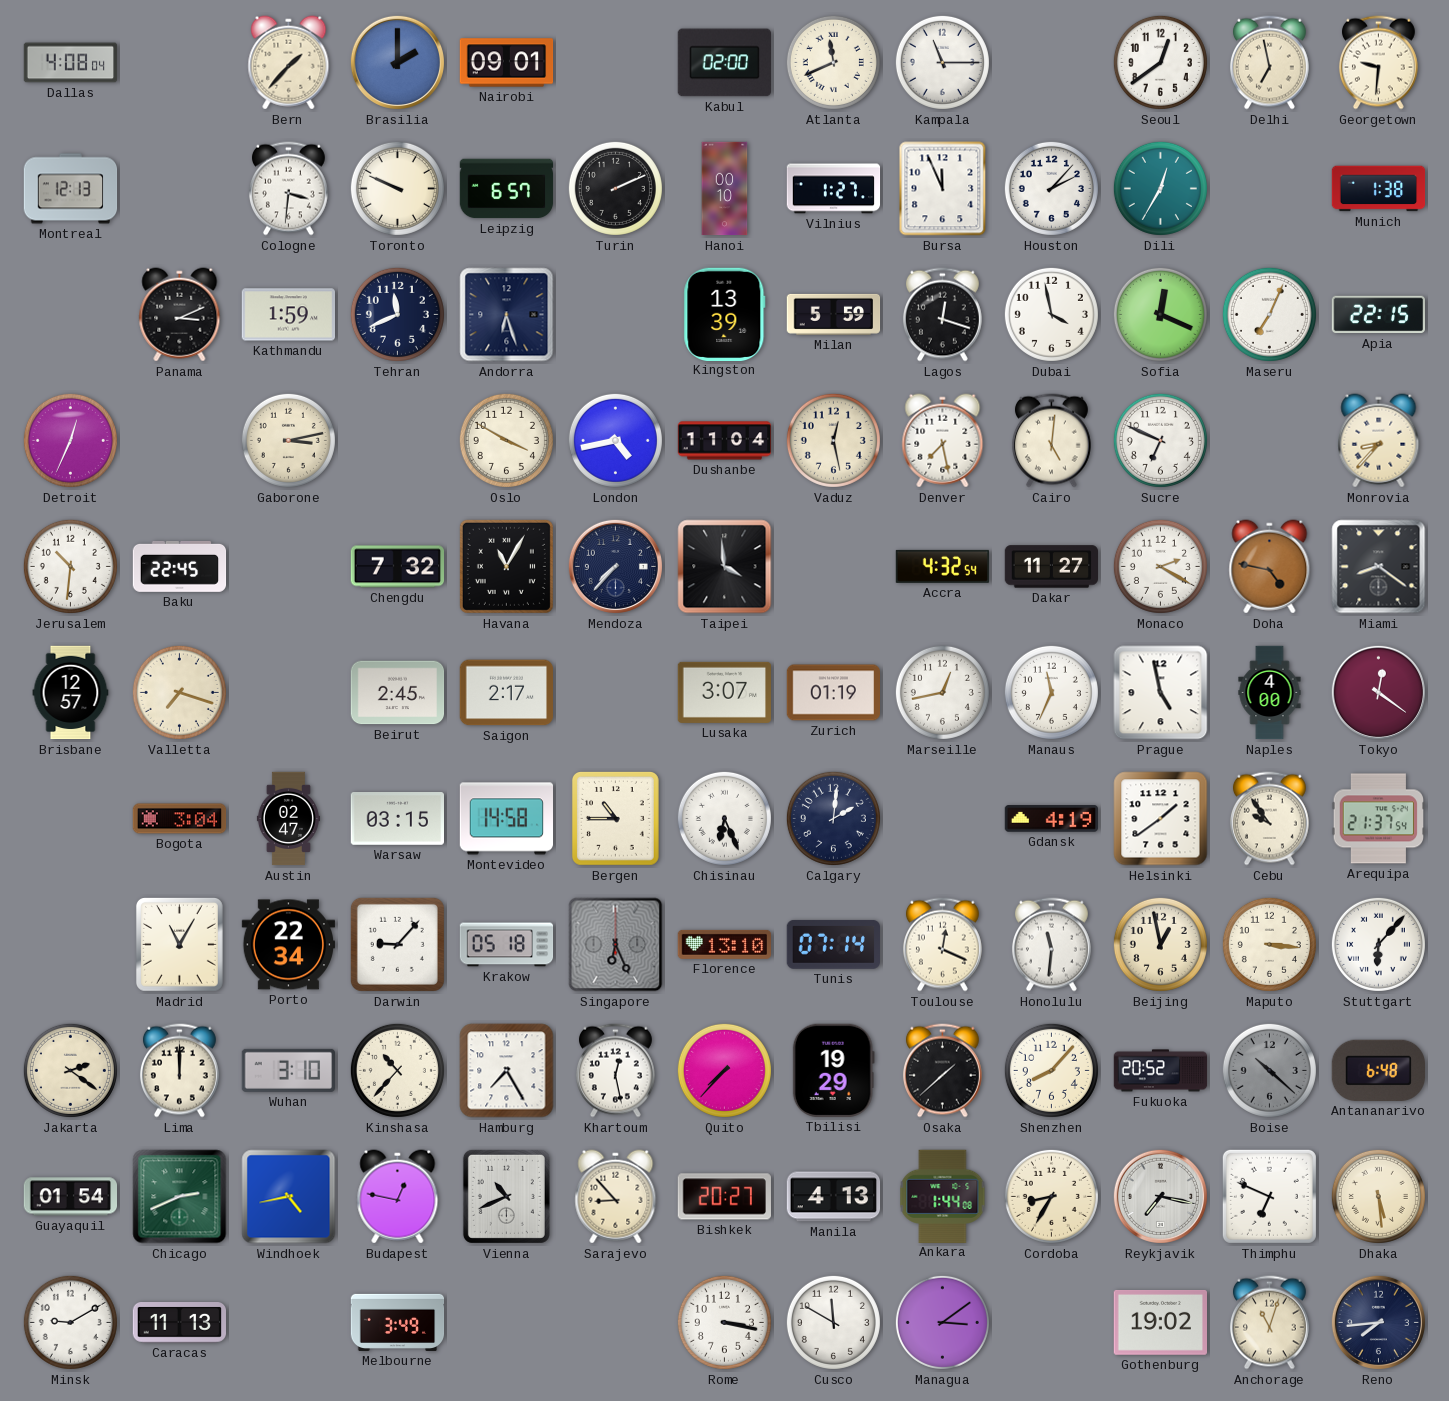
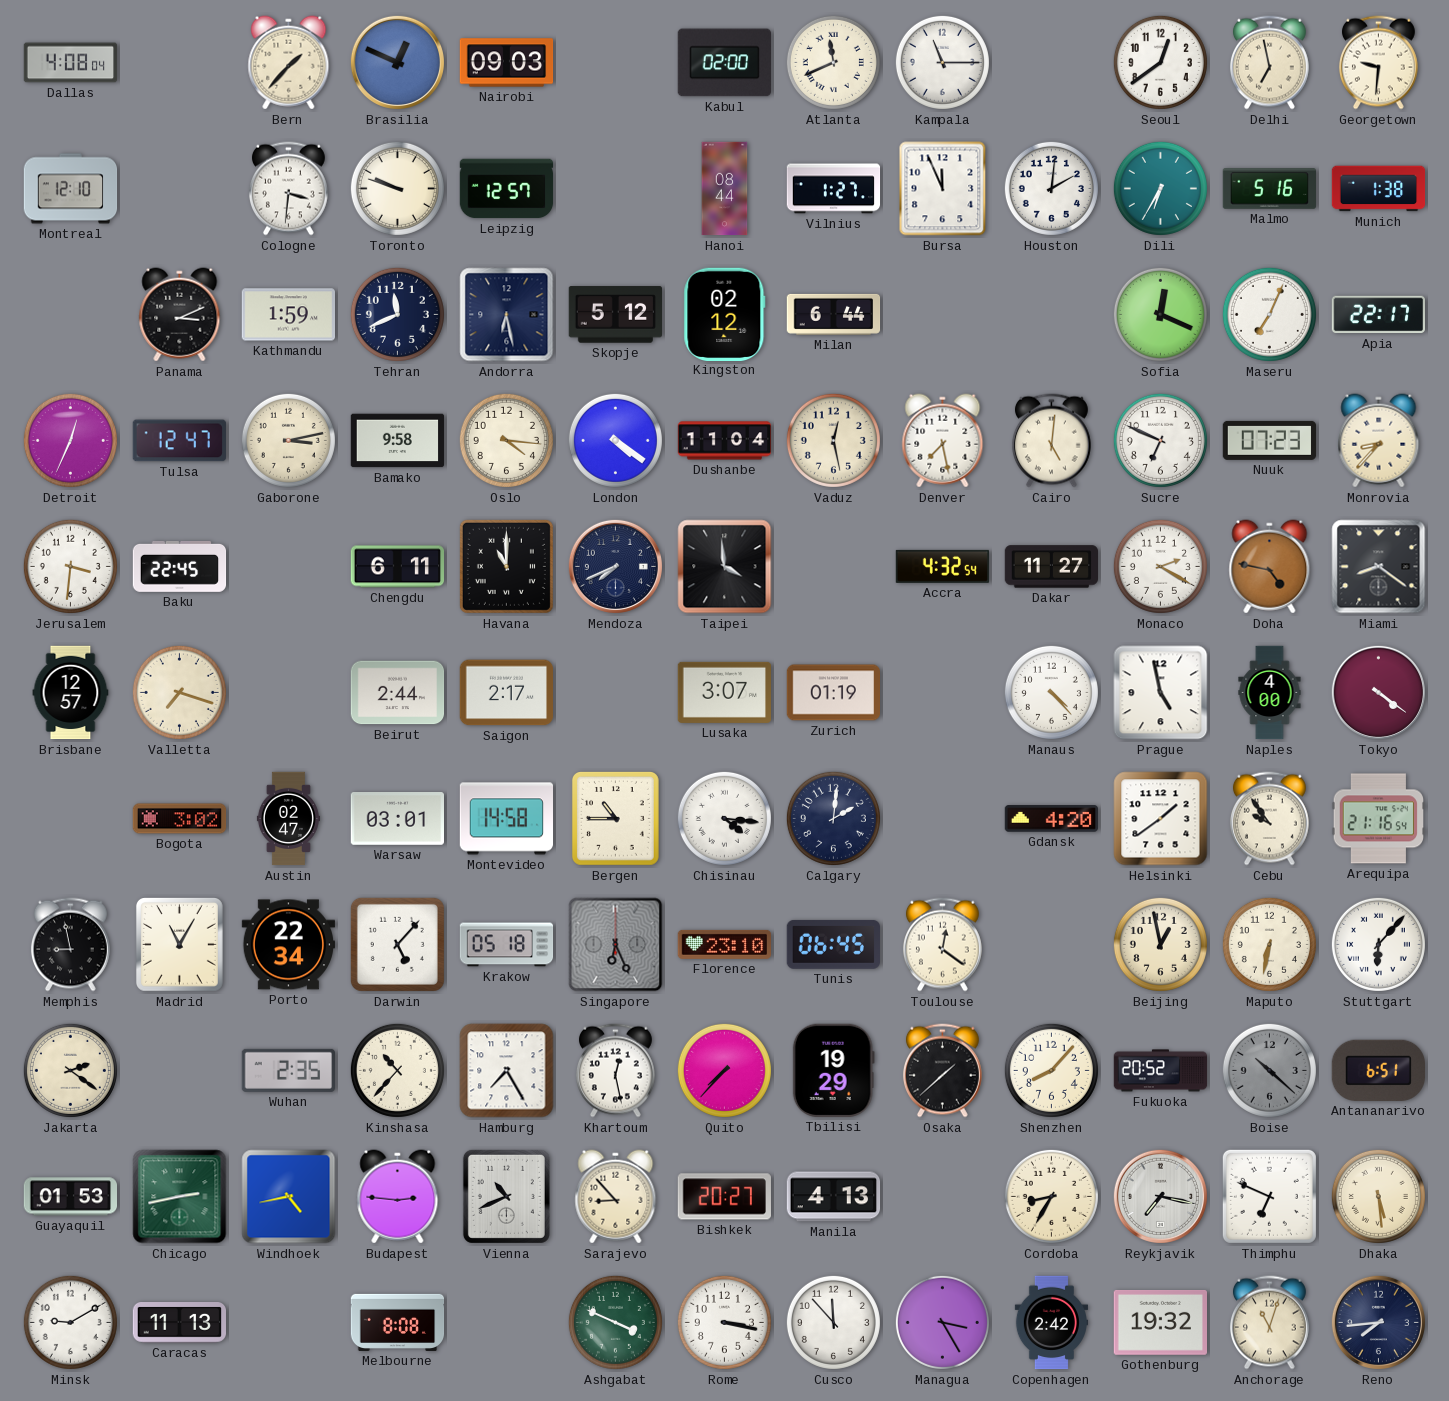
Brasilia: 2:00 -> 12:49
Nairobi: 09:01 -> 09:03
Montreal: 12:13 -> 12:10
Toronto: 9:49 -> 9:48
Leipzig: 6:57 -> 12:57
Turin: 2:11 -> none
Hanoi: 00:10 -> 08:44
Houston: 2:07 -> 2:01
Dili: 12:35 -> 6:35
Malmo: none -> 5:16
Andorra: 6:27 -> 6:28
Skopje: none -> 5:12
Kingston: 13:39 -> 02:12
Milan: 5:59 -> 6:44
Lagos: 12:18 -> none
Dubai: 3:58 -> none
Apia: 22:15 -> 22:17
Tulsa: none -> 12:47
Bamako: none -> 9:58
Oslo: 3:50 -> 4:16
London: 4:43 -> 4:21
Nuuk: none -> 07:23
Jerusalem: 10:31 -> 3:31
Chengdu: 7:32 -> 6:11
Havana: 11:05 -> 11:00
Mendoza: 7:37 -> 7:41
Beirut: 2:45 -> 2:44
Marseille: 12:43 -> none
Manaus: 11:34 -> 4:23
Tokyo: 12:21 -> 4:21
Bogota: 3:04 -> 3:02
Warsaw: 03:15 -> 03:01
Chisinau: 6:26 -> 4:16
Gdansk: 4:19 -> 4:20
Arequipa: 21:37 -> 21:16
Memphis: none -> 8:58
Darwin: 9:07 -> 5:07
Florence: 13:10 -> 23:10
Tunis: 07:14 -> 06:45
Toulouse: 12:19 -> 12:21
Honolulu: 11:31 -> none
Maputo: 3:16 -> 6:32
Lima: 12:00 -> none
Wuhan: 3:10 -> 2:35
Antananarivo: 6:48 -> 6:51
Guayaquil: 01:54 -> 01:53
Chicago: 2:41 -> 2:43
Budapest: 12:47 -> 2:46
Ankara: 1:44 -> none
Melbourne: 3:49 -> 8:08
Ashgabat: none -> 3:49
Cusco: 11:50 -> 11:53
Managua: 3:09 -> 3:25
Copenhagen: none -> 2:42
Gothenburg: 19:02 -> 19:32
